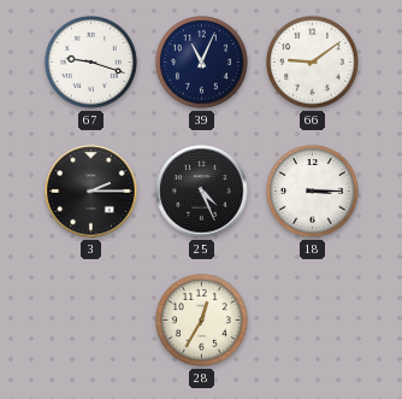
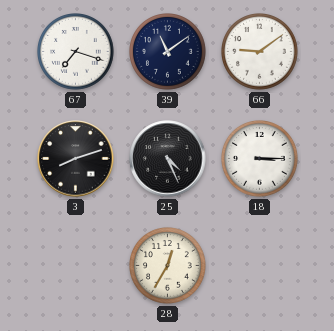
67: 9:18 -> 7:18
39: 11:04 -> 11:09
3: 2:15 -> 8:12
